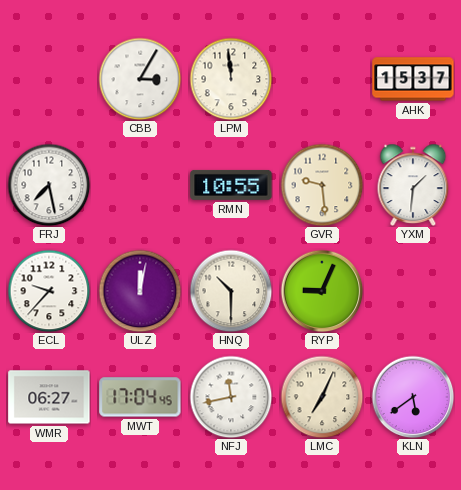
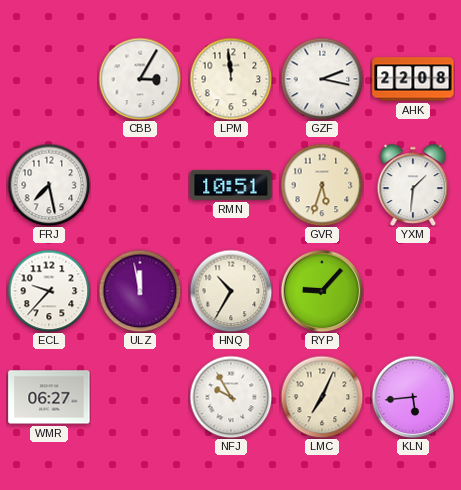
GZF: none -> 2:17
AHK: 15:37 -> 22:08
RMN: 10:55 -> 10:51
GVR: 9:29 -> 5:33
ULZ: 12:02 -> 11:58
HNQ: 10:30 -> 10:35
RYP: 9:04 -> 9:07
MWT: 17:04 -> none
NFJ: 11:43 -> 9:55
KLN: 5:39 -> 5:44
